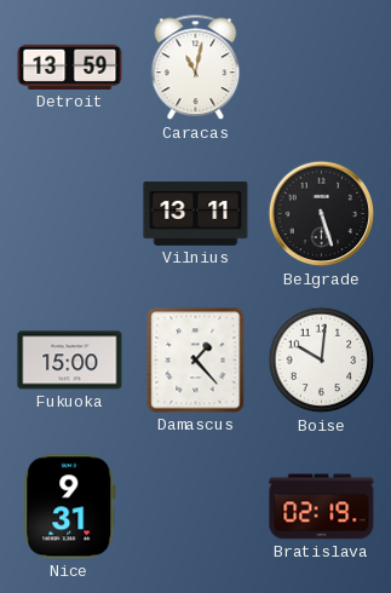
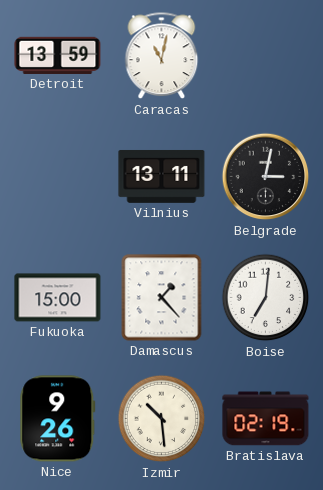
Belgrade: 5:27 -> 3:02
Boise: 10:01 -> 7:01
Nice: 9:31 -> 9:26
Izmir: none -> 10:29
